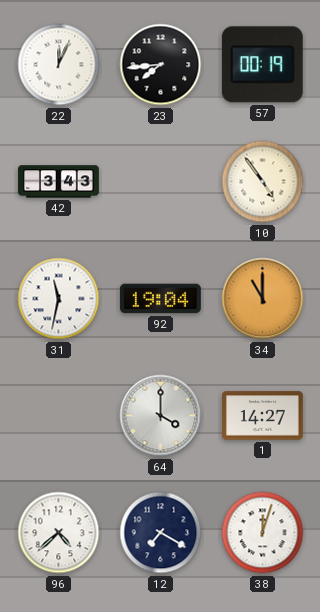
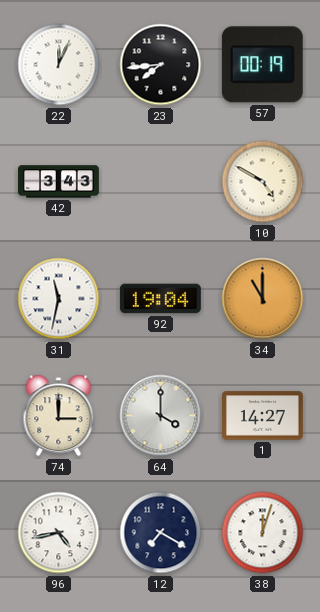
10: 4:54 -> 4:50
74: none -> 3:00
96: 4:38 -> 4:43
